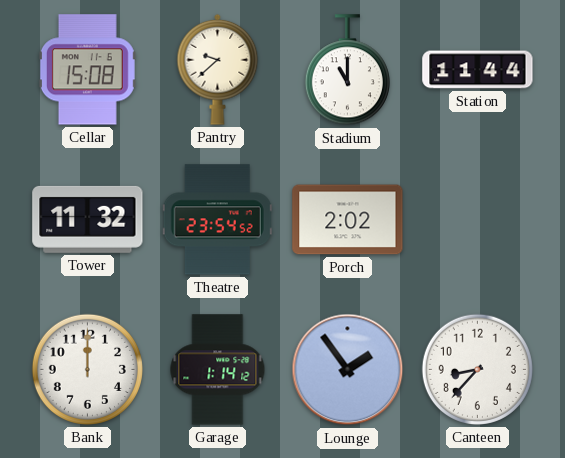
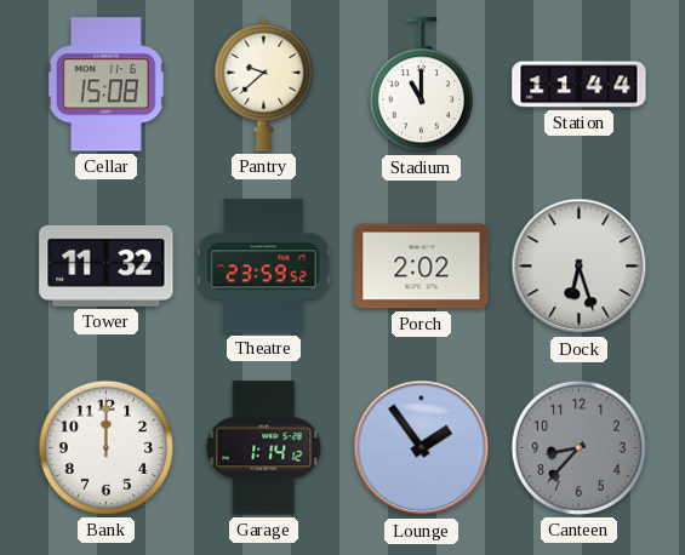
Theatre: 23:54 -> 23:59
Dock: none -> 6:27
Canteen dial: white -> grey
